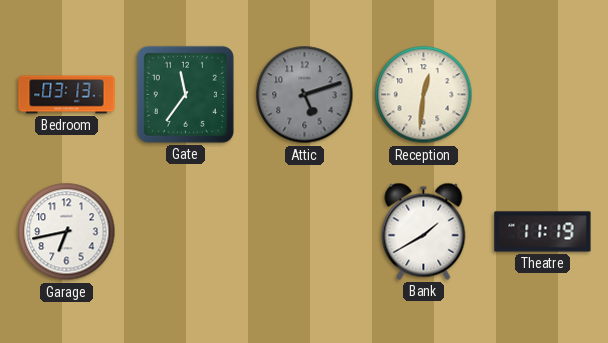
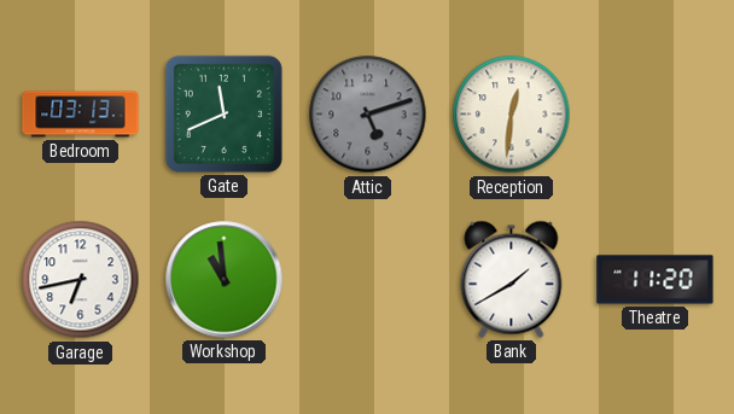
Gate: 11:36 -> 11:41
Workshop: none -> 10:59
Theatre: 11:19 -> 11:20
